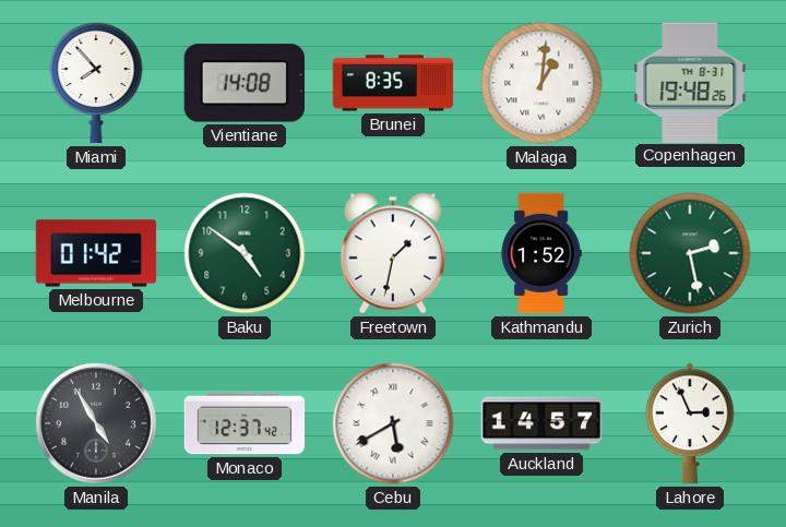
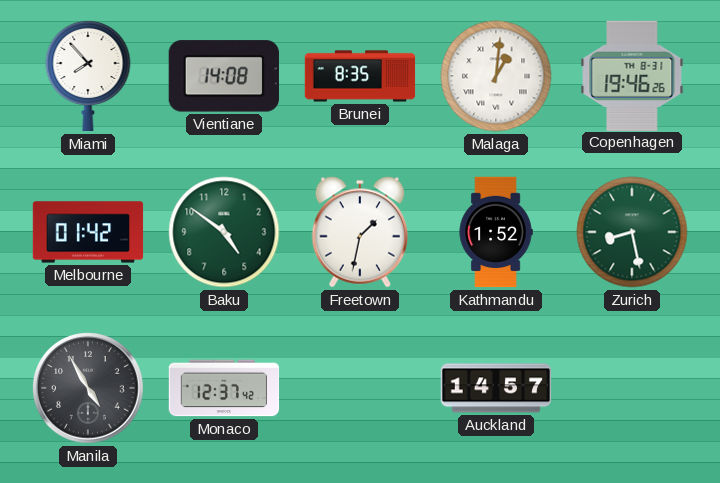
Copenhagen: 19:48 -> 19:46
Zurich: 2:28 -> 8:28
Cebu: 5:40 -> none
Lahore: 2:56 -> none
